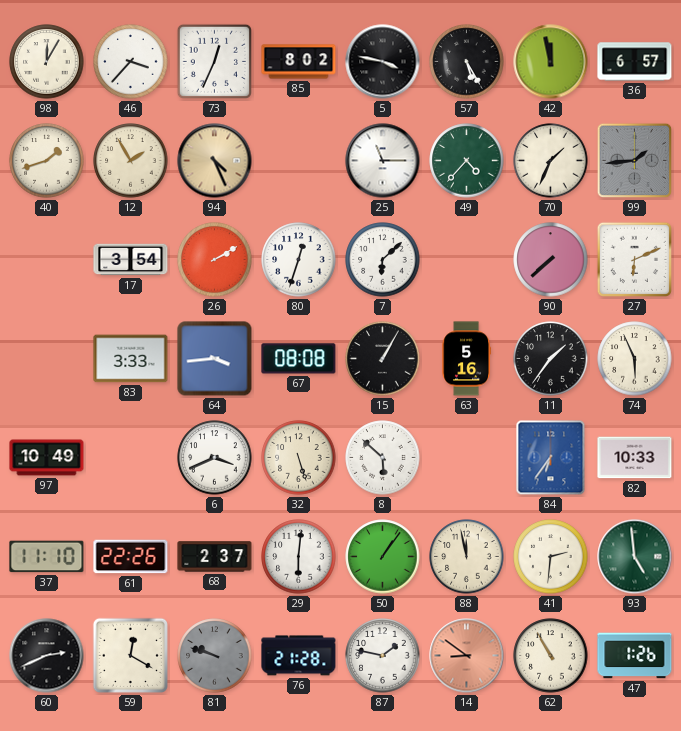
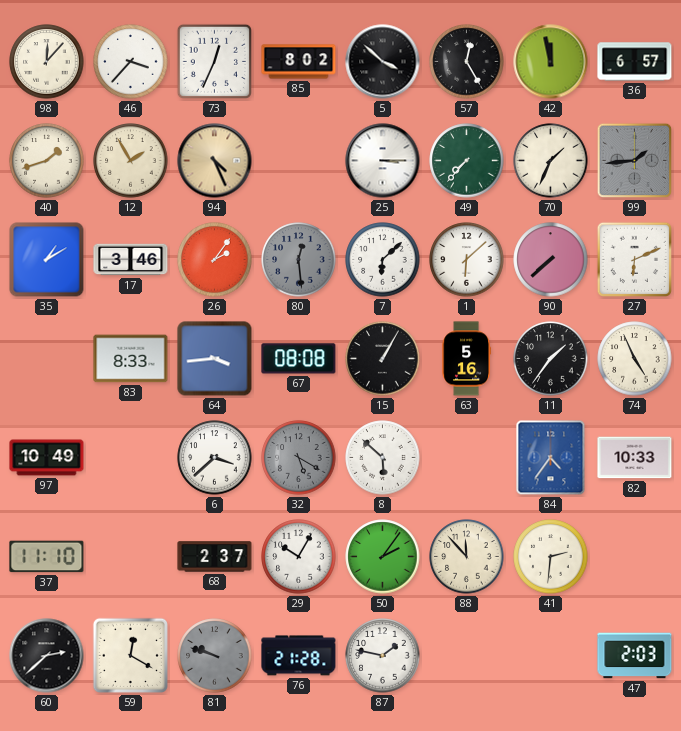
98: 12:05 -> 12:07
5: 3:47 -> 3:52
57: 5:25 -> 12:25
25: 11:15 -> 3:15
49: 4:37 -> 7:37
35: none -> 1:10
17: 3:54 -> 3:46
26: 2:10 -> 2:06
80: 12:33 -> 12:29
80 dial: white -> grey
1: none -> 6:08
83: 3:33 -> 8:33
74: 5:56 -> 4:56
6: 3:41 -> 3:38
32: 5:27 -> 5:20
32 dial: cream -> grey
84: 6:36 -> 4:36
61: 22:26 -> none
29: 6:01 -> 10:05
50: 1:06 -> 2:06
88: 11:58 -> 11:53
93: 4:59 -> none
60: 2:41 -> 2:38
14: 8:51 -> none
62: 10:55 -> none
47: 1:26 -> 2:03
